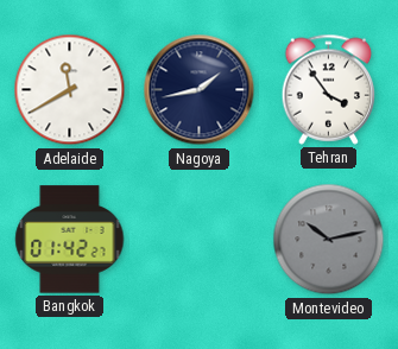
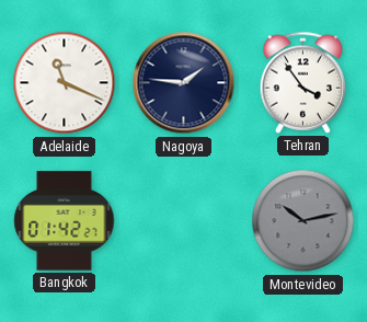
Adelaide: 11:40 -> 11:19
Nagoya: 1:43 -> 1:46
